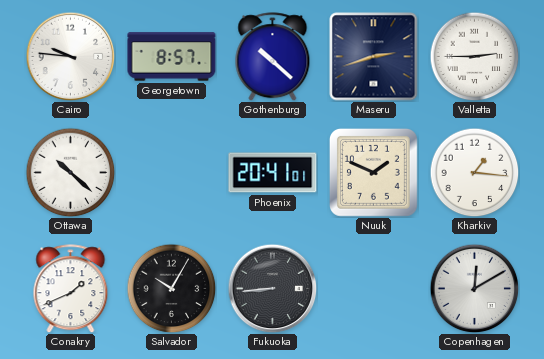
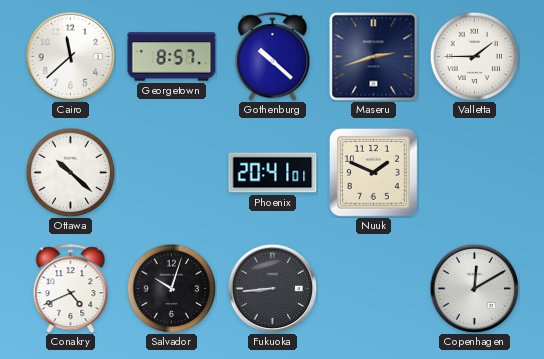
Cairo: 9:46 -> 11:38
Valletta: 2:45 -> 1:45
Kharkiv: 1:16 -> none
Conakry: 1:41 -> 4:41
Salvador: 10:05 -> 10:03
